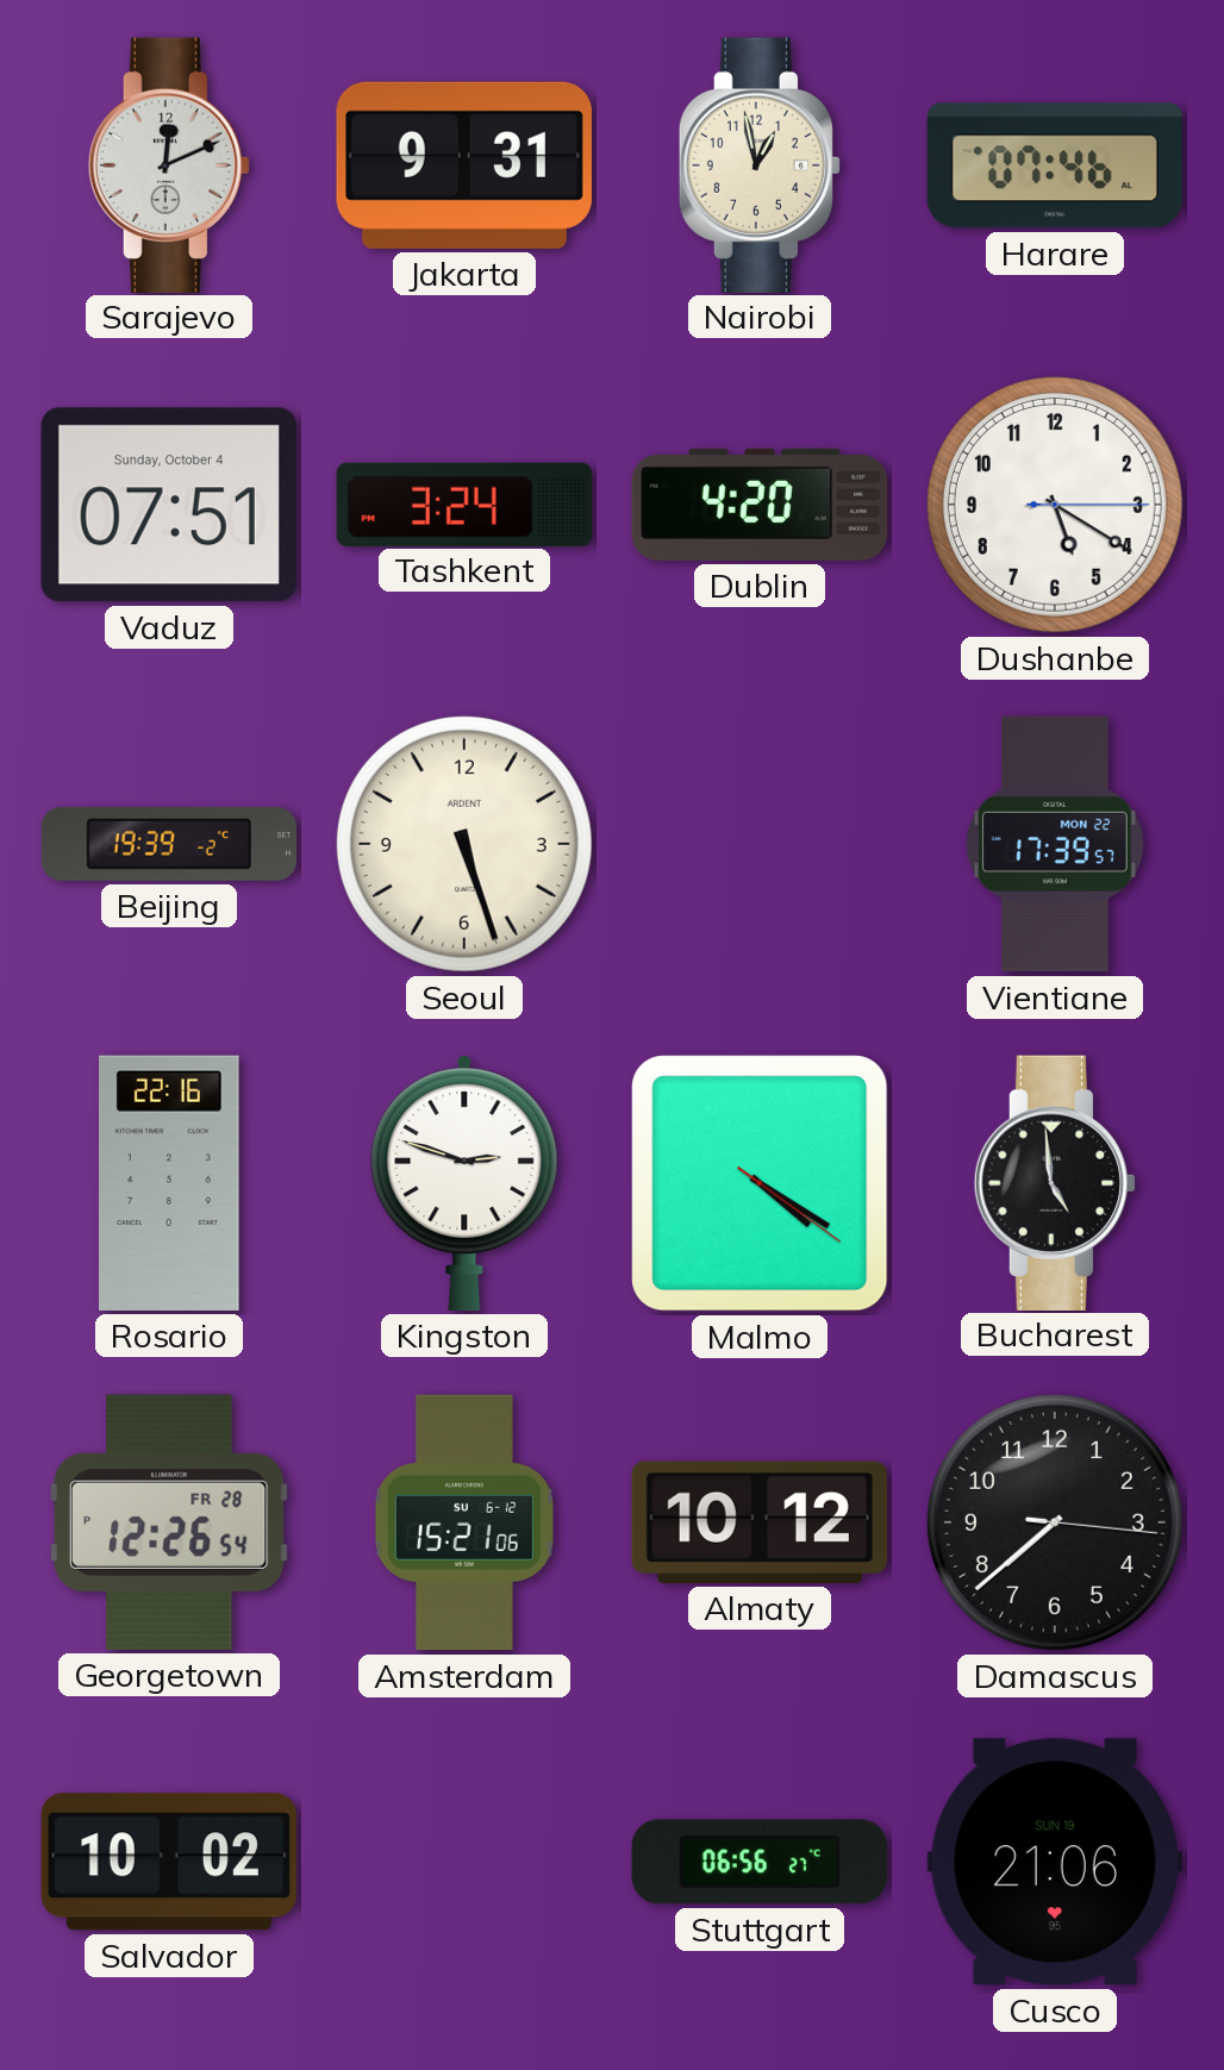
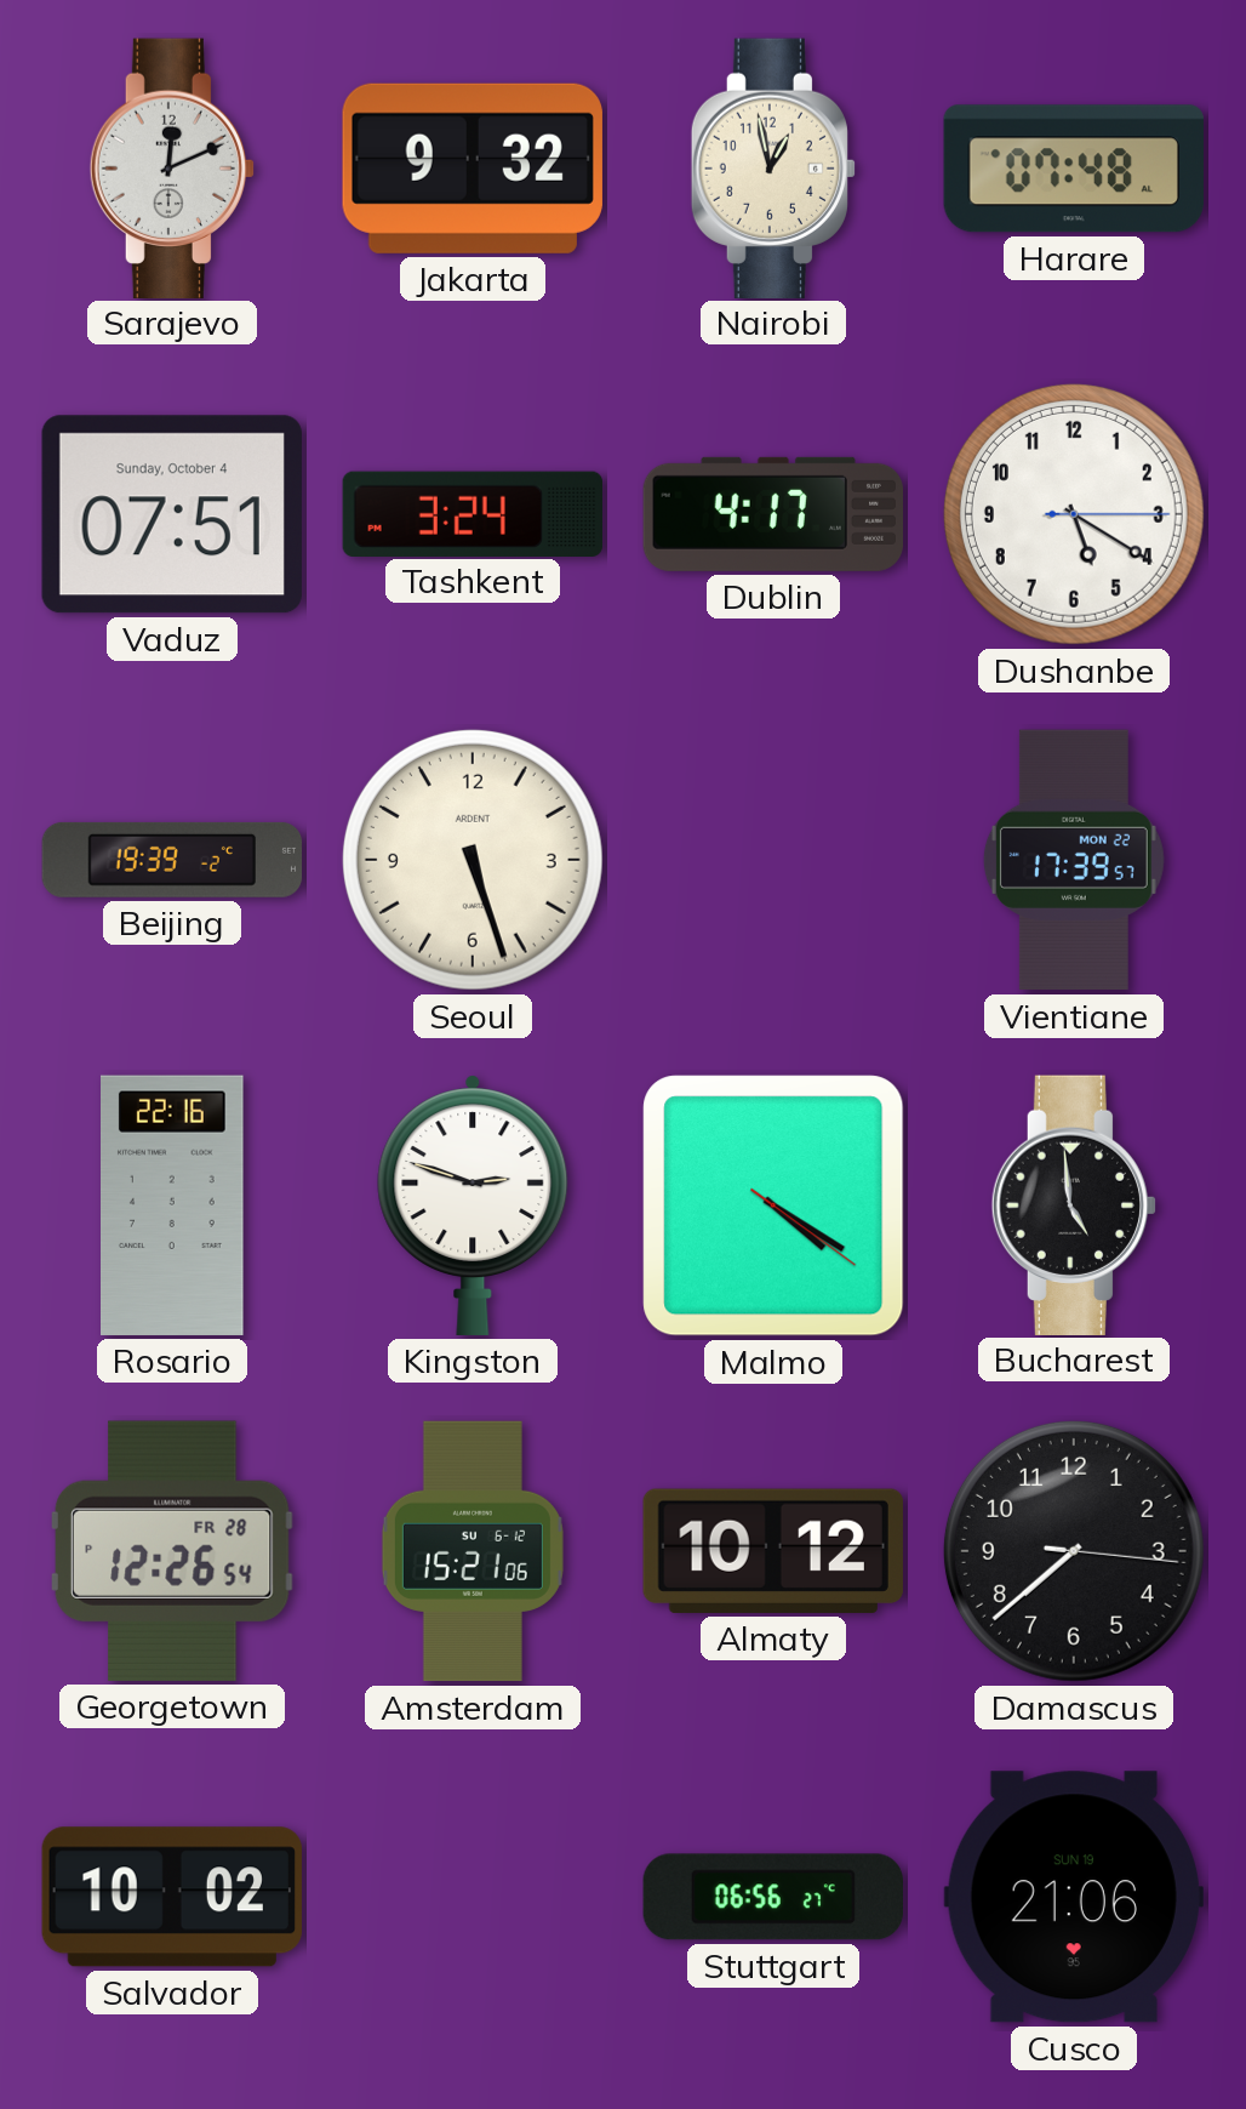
Jakarta: 9:31 -> 9:32
Harare: 07:46 -> 07:48
Dublin: 4:20 -> 4:17
